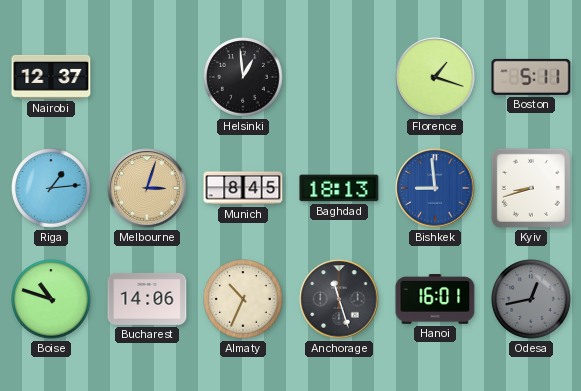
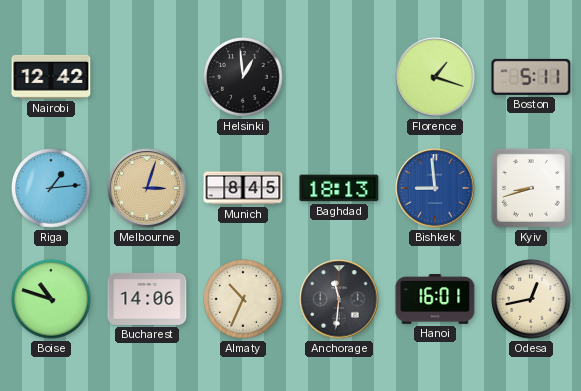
Nairobi: 12:37 -> 12:42
Anchorage: 11:27 -> 11:31
Odesa dial: grey -> cream
